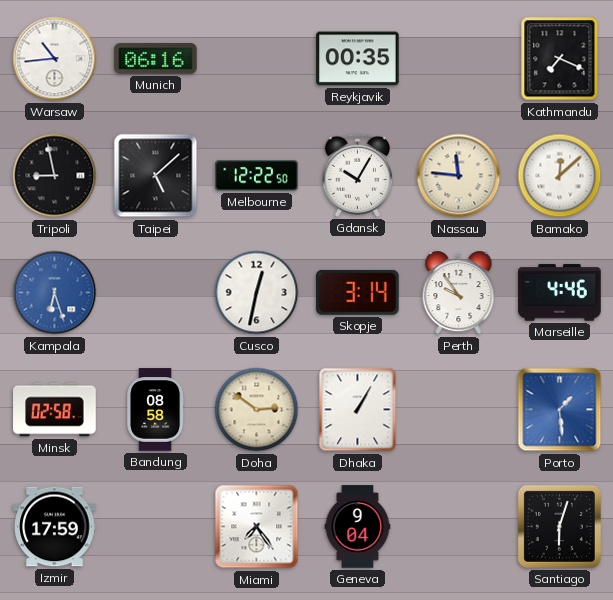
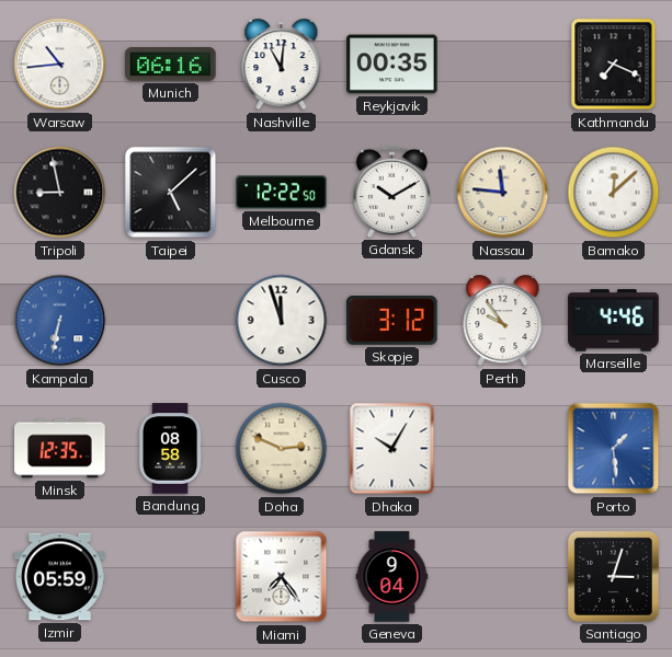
Nashville: none -> 11:01
Gdansk: 10:05 -> 10:10
Kampala: 6:27 -> 6:32
Cusco: 12:32 -> 11:57
Skopje: 3:14 -> 3:12
Minsk: 02:58 -> 12:35
Doha: 2:51 -> 2:49
Dhaka: 1:05 -> 10:05
Izmir: 17:59 -> 05:59
Santiago: 6:03 -> 3:03
